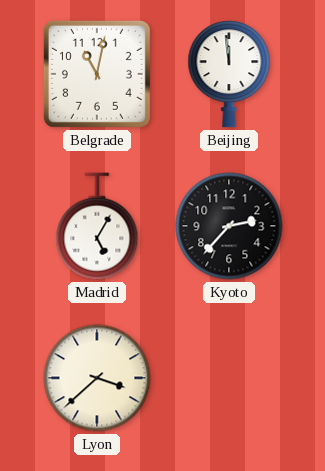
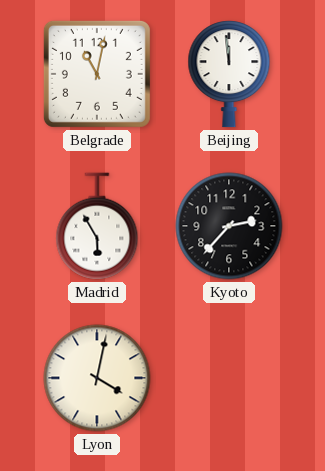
Madrid: 5:05 -> 5:55
Lyon: 3:38 -> 4:02
